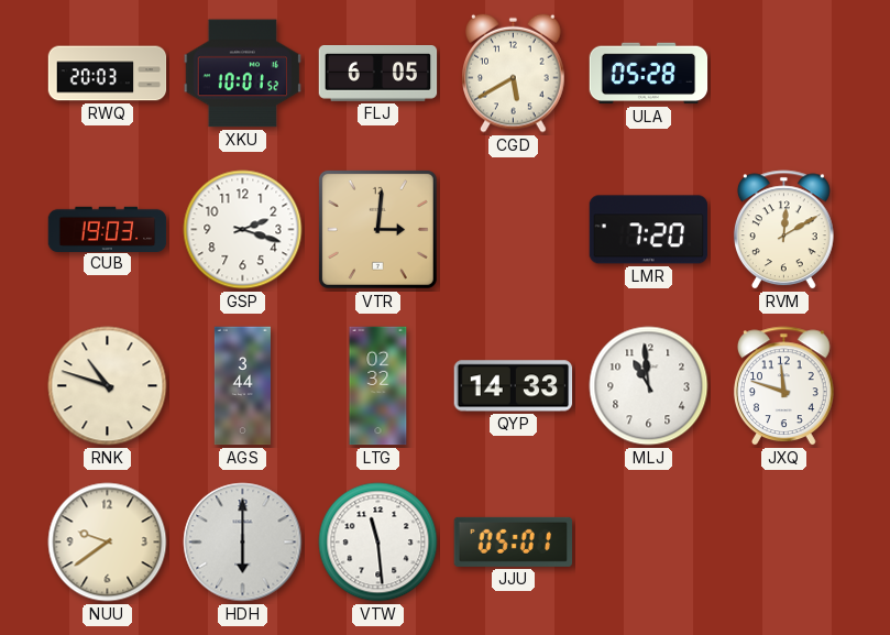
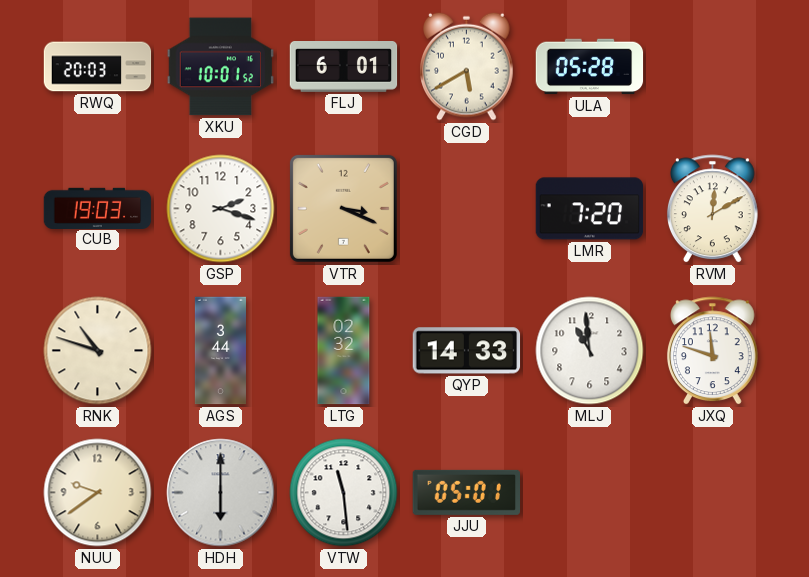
FLJ: 6:05 -> 6:01
VTR: 3:01 -> 3:19
